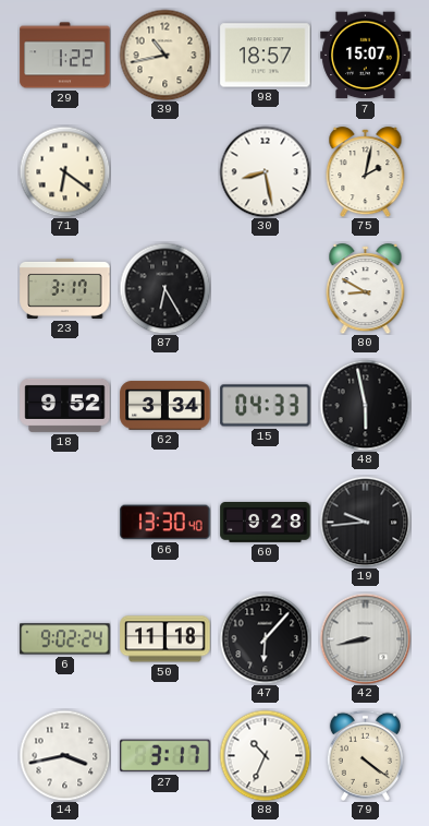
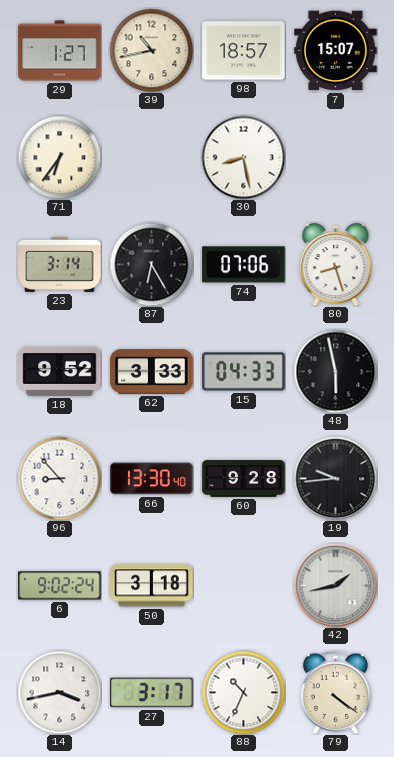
29: 1:22 -> 1:27
71: 6:21 -> 6:36
75: 2:02 -> none
23: 3:17 -> 3:14
74: none -> 07:06
80: 8:50 -> 8:27
62: 3:34 -> 3:33
96: none -> 8:53
50: 11:18 -> 3:18
47: 6:07 -> none
42: 8:43 -> 1:43
